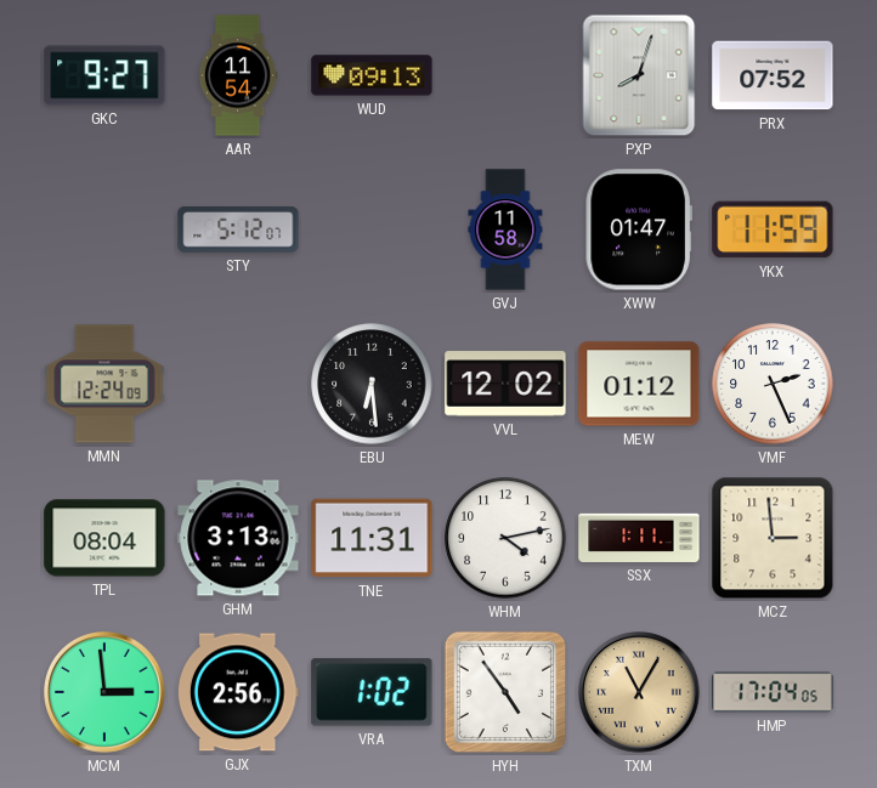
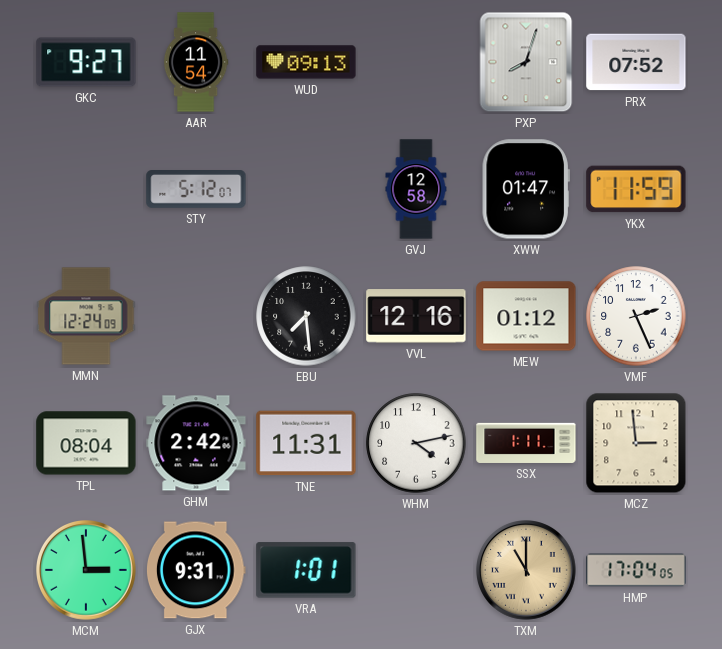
GVJ: 11:58 -> 12:58
EBU: 6:29 -> 7:29
VVL: 12:02 -> 12:16
GHM: 3:13 -> 2:42
GJX: 2:56 -> 9:31
VRA: 1:02 -> 1:01
HYH: 4:54 -> none
TXM: 11:05 -> 11:00
